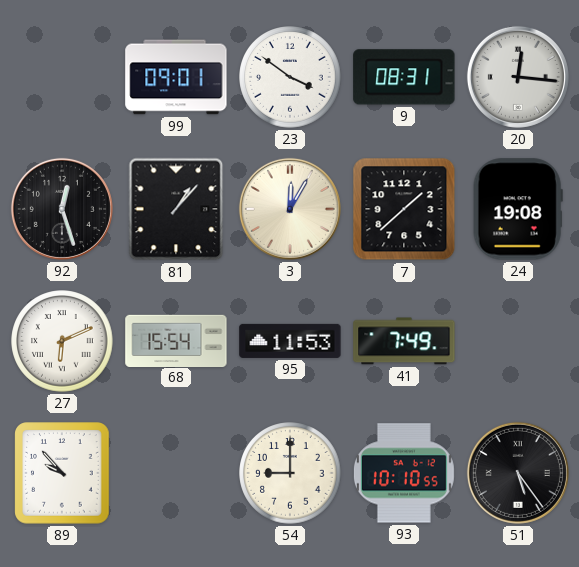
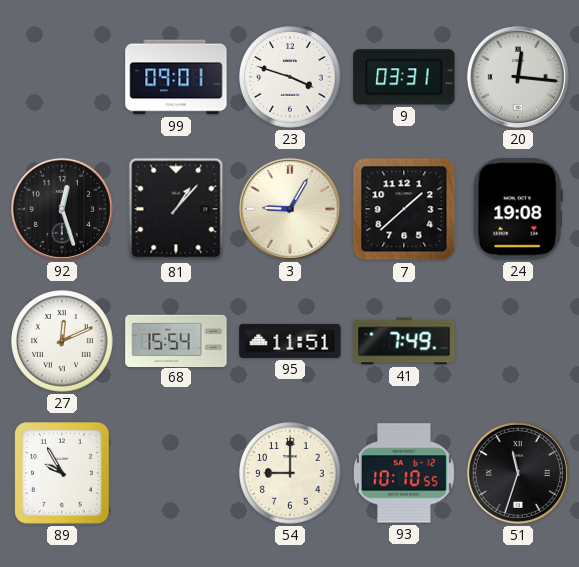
23: 3:51 -> 3:48
9: 08:31 -> 03:31
3: 12:05 -> 9:05
27: 6:11 -> 12:11
95: 11:53 -> 11:51
89: 9:53 -> 9:55
51: 5:24 -> 11:33
